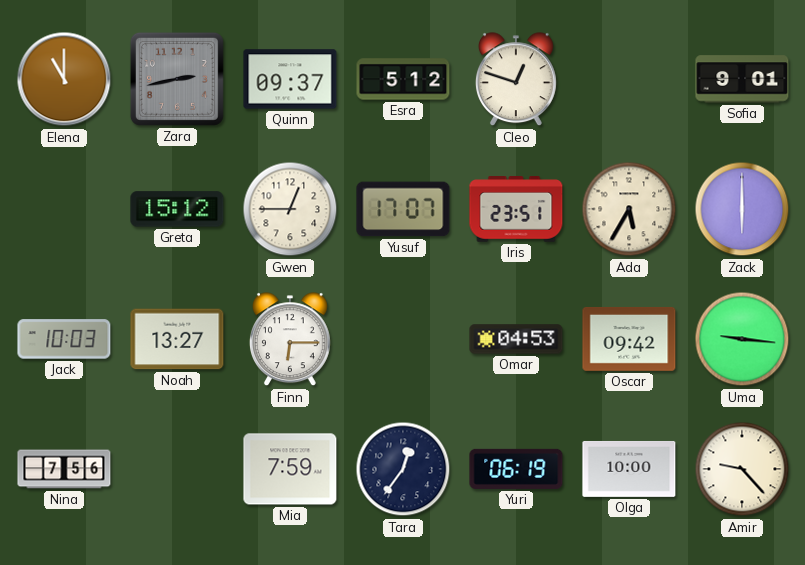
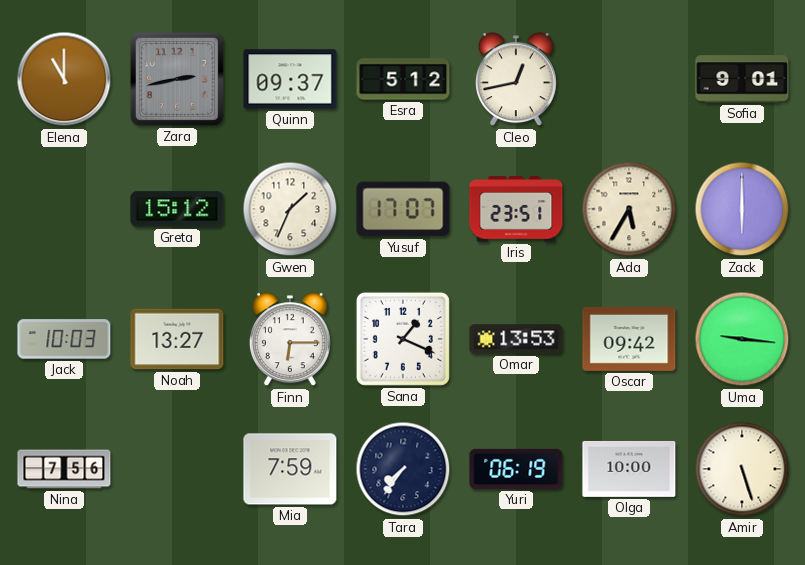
Cleo: 12:48 -> 12:43
Gwen: 12:45 -> 1:34
Sana: none -> 1:19
Omar: 04:53 -> 13:53
Tara: 12:36 -> 7:36
Amir: 9:23 -> 5:27
